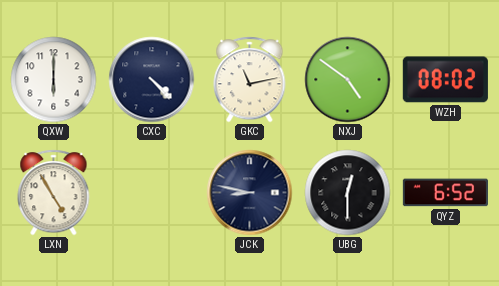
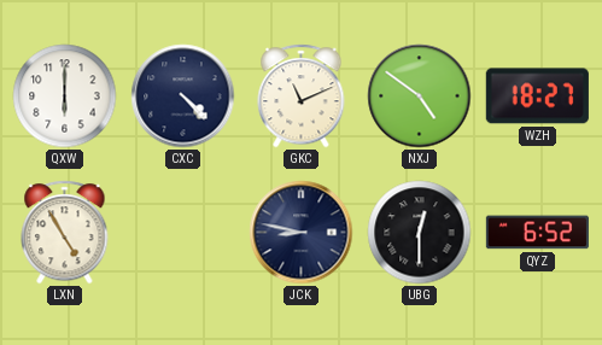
GKC: 11:13 -> 11:11
WZH: 08:02 -> 18:27
